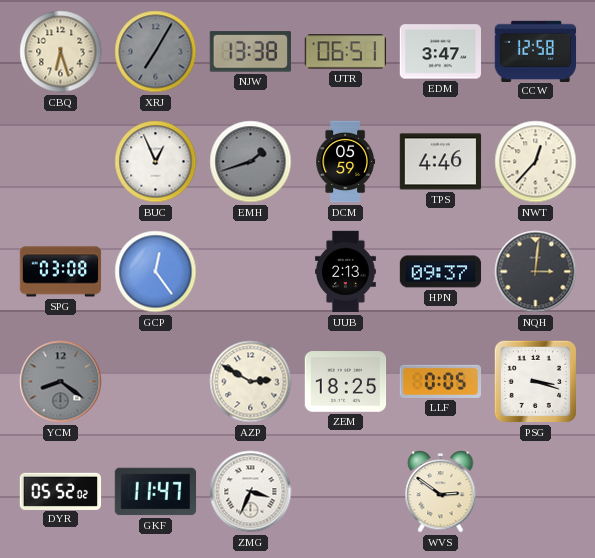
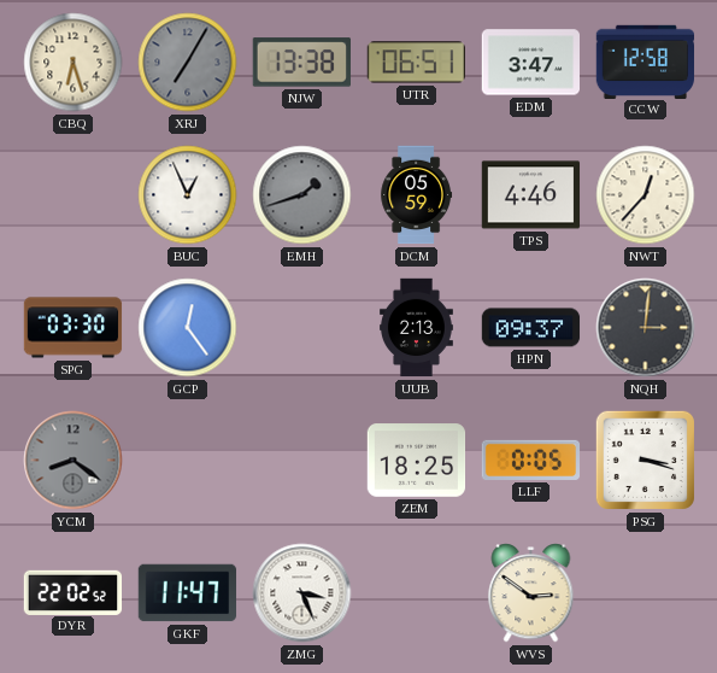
SPG: 03:08 -> 03:30
AZP: 2:50 -> none
DYR: 05:52 -> 22:02
ZMG: 3:34 -> 3:26
